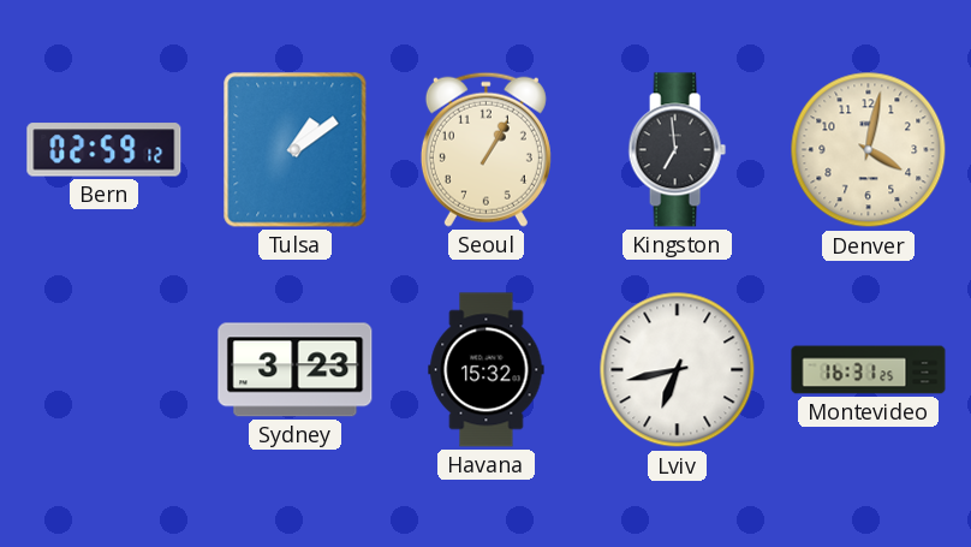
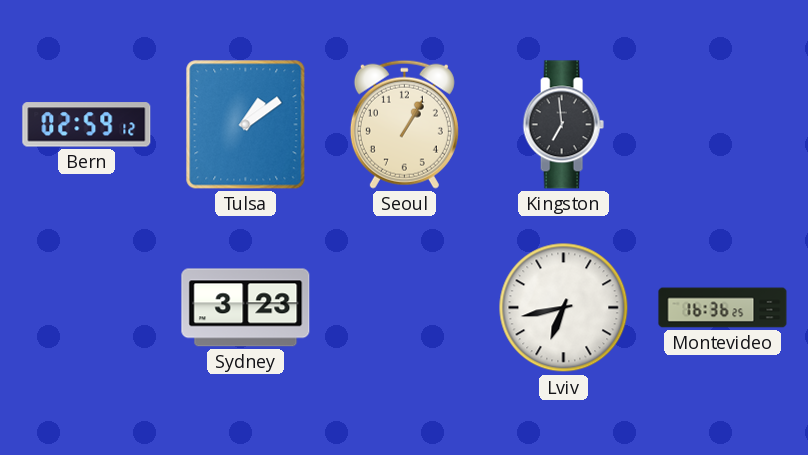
Denver: 4:02 -> none
Havana: 15:32 -> none
Montevideo: 16:31 -> 16:36
